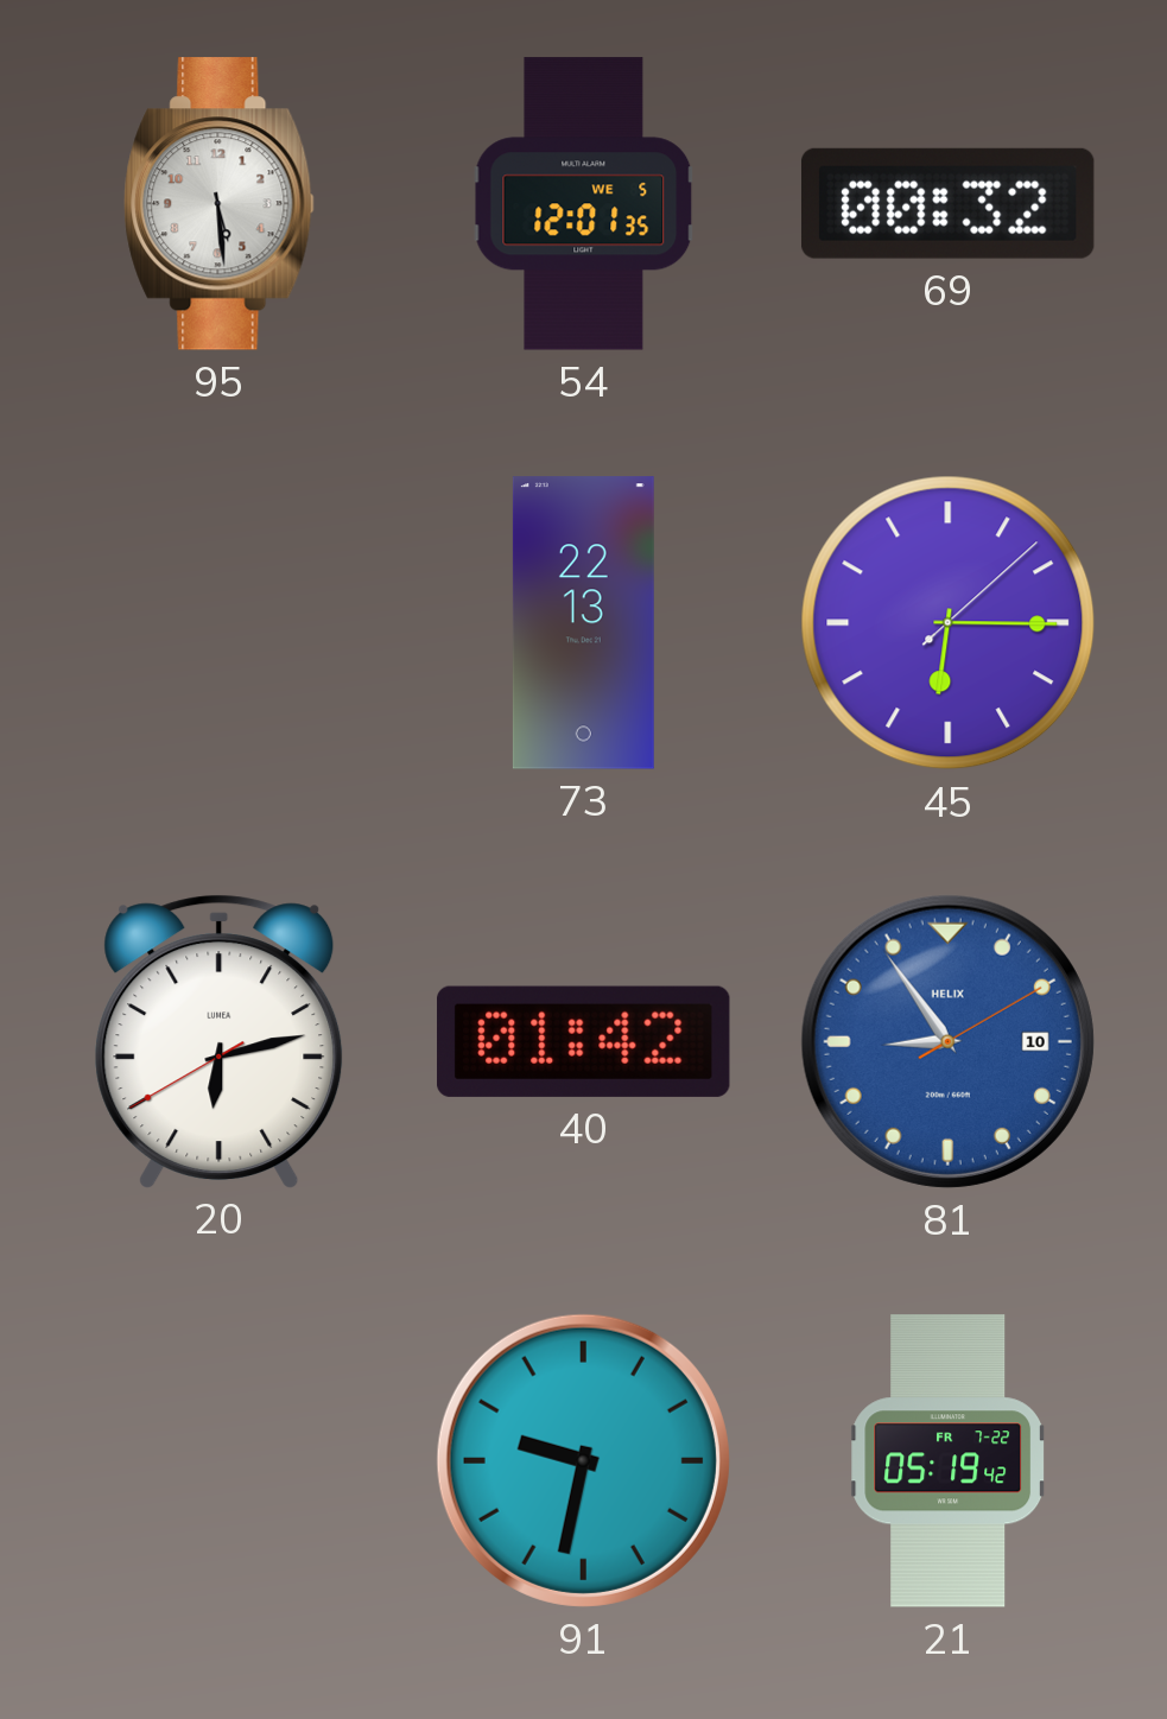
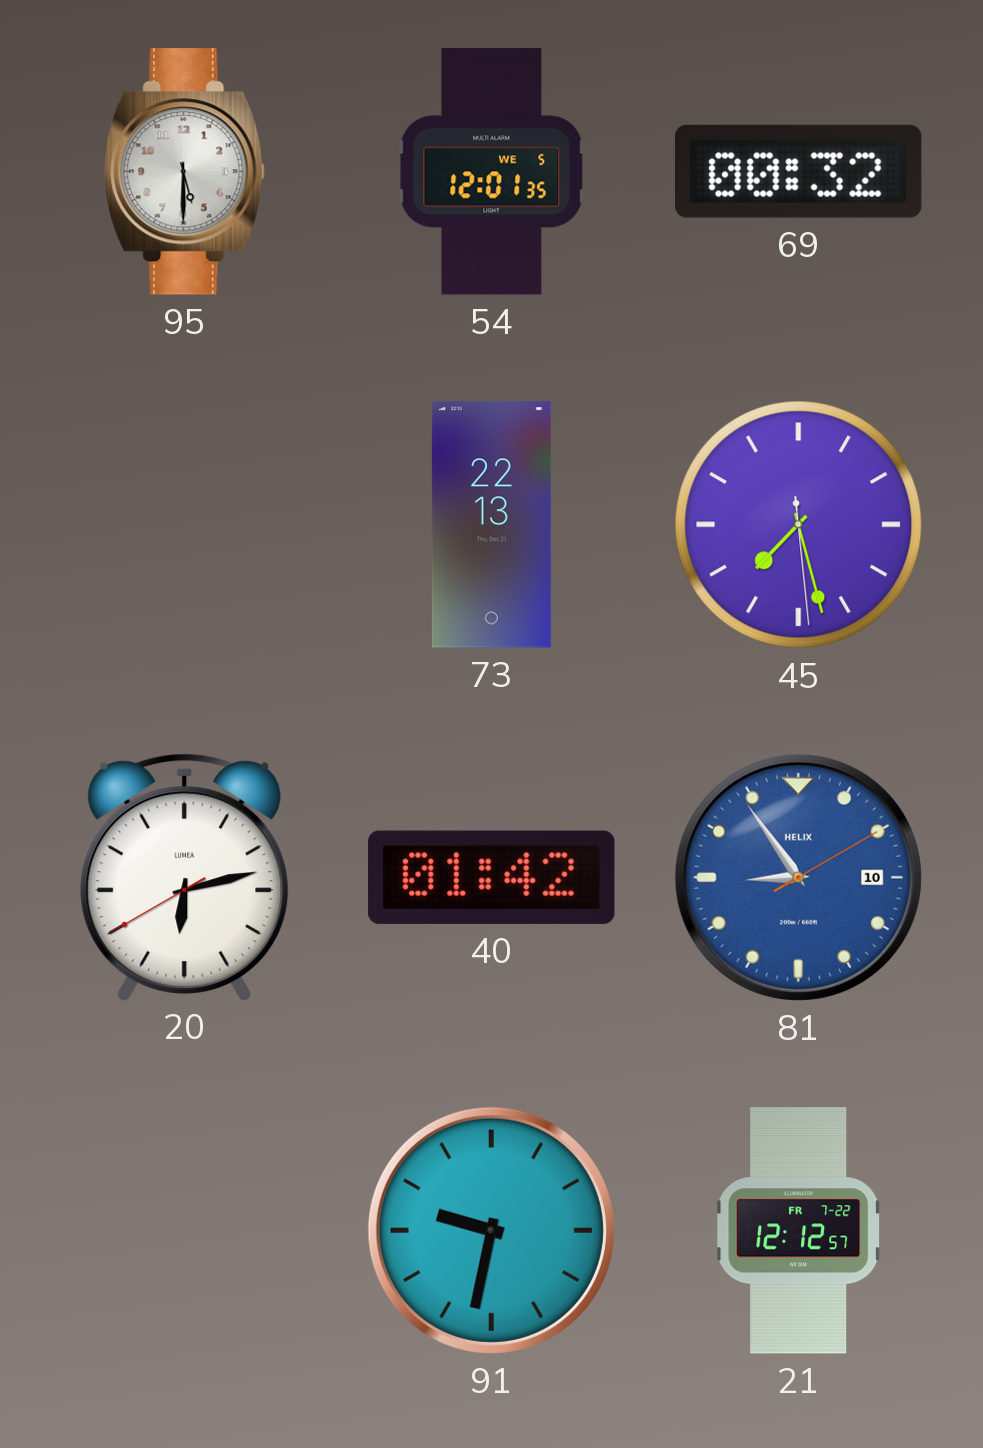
95: 5:29 -> 5:30
45: 6:15 -> 7:27
21: 05:19 -> 12:12
